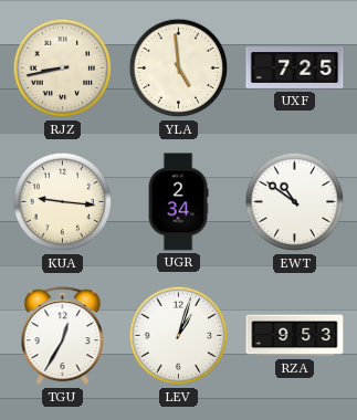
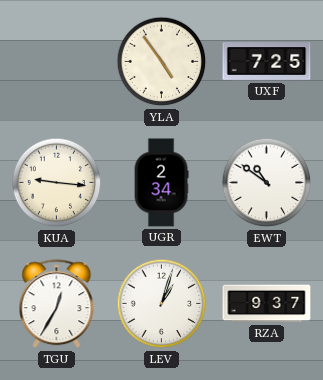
RJZ: 8:43 -> none
YLA: 4:59 -> 4:54
RZA: 9:53 -> 9:37
